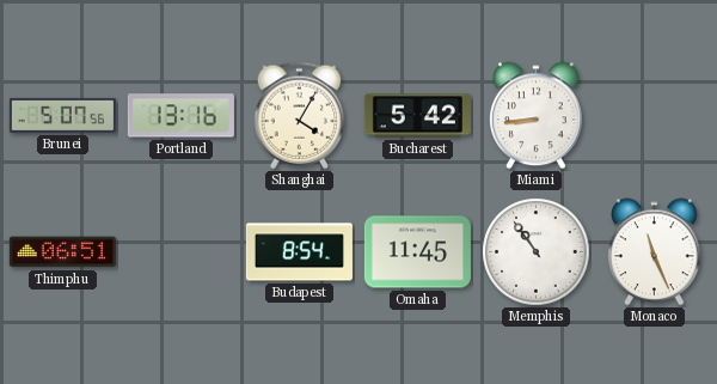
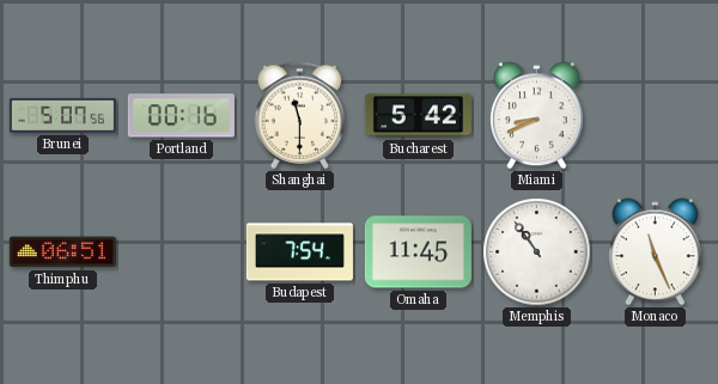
Portland: 13:16 -> 00:16
Shanghai: 4:05 -> 11:30
Miami: 8:44 -> 8:41
Budapest: 8:54 -> 7:54
